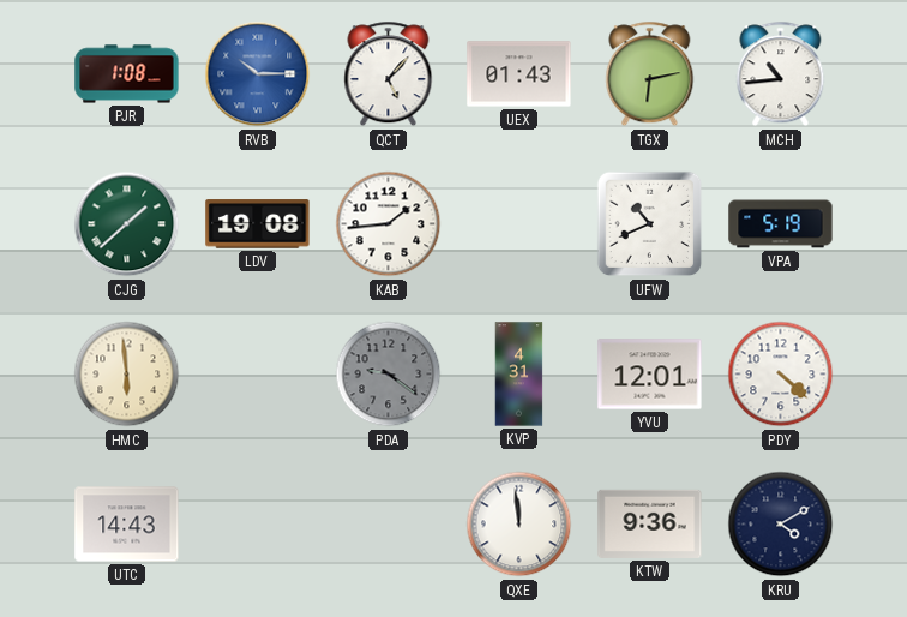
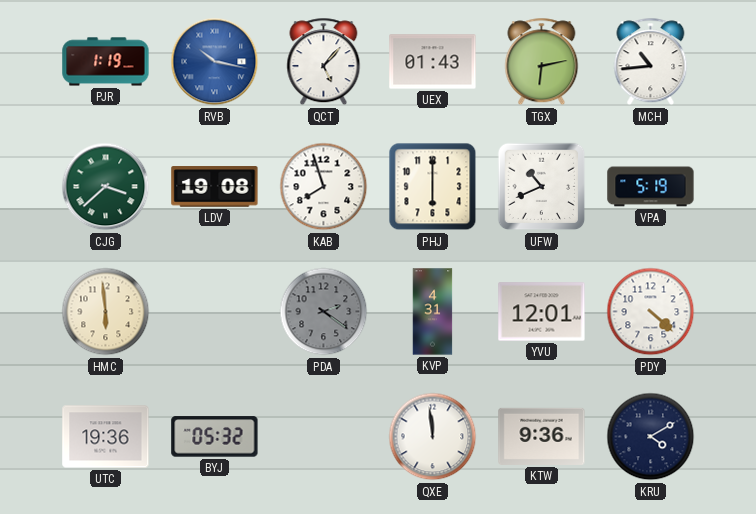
PJR: 1:08 -> 1:19
RVB: 10:15 -> 10:17
CJG: 1:38 -> 3:38
KAB: 1:44 -> 7:57
PHJ: none -> 6:00
PDA: 9:21 -> 2:21
UTC: 14:43 -> 19:36
BYJ: none -> 05:32
